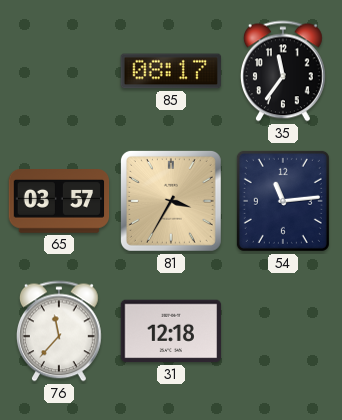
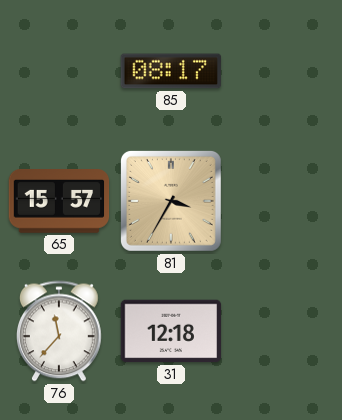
35: 11:36 -> none
65: 03:57 -> 15:57
54: 11:14 -> none
